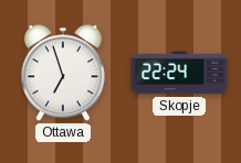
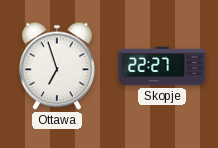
Skopje: 22:24 -> 22:27
